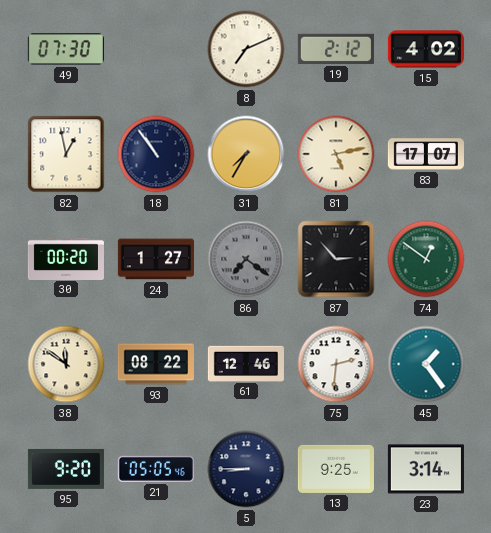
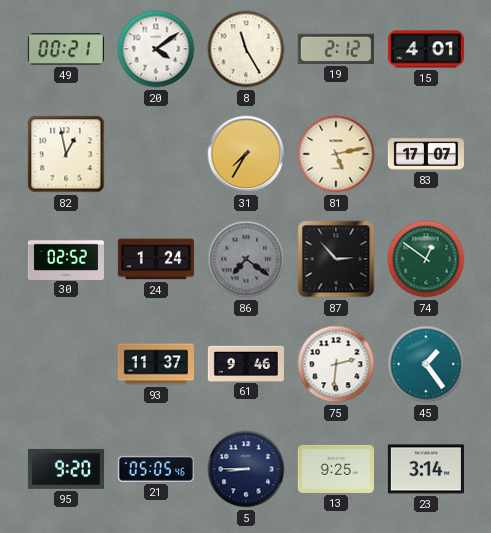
49: 07:30 -> 00:21
20: none -> 4:09
8: 7:11 -> 11:25
15: 4:02 -> 4:01
18: 10:54 -> none
30: 00:20 -> 02:52
24: 1:27 -> 1:24
38: 11:51 -> none
93: 08:22 -> 11:37
61: 12:46 -> 9:46
